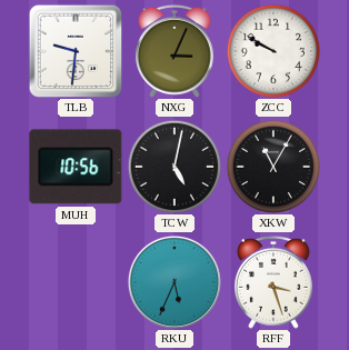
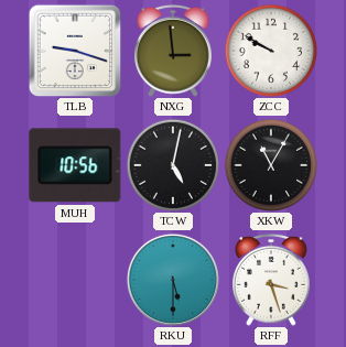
TLB: 9:31 -> 9:18
NXG: 3:04 -> 2:59
RKU: 5:34 -> 5:30
